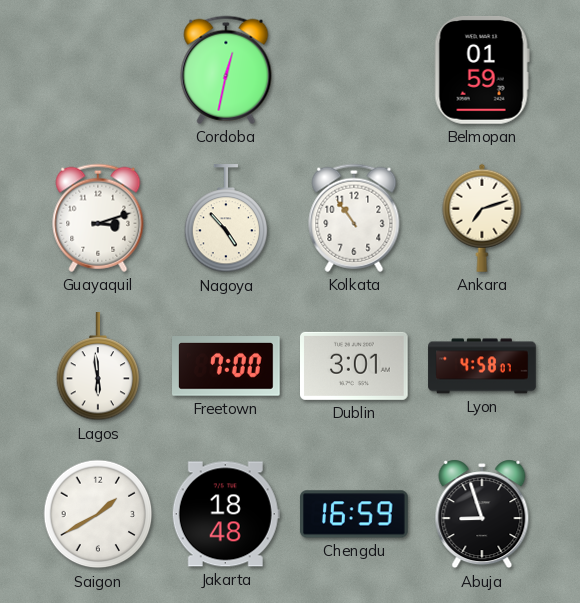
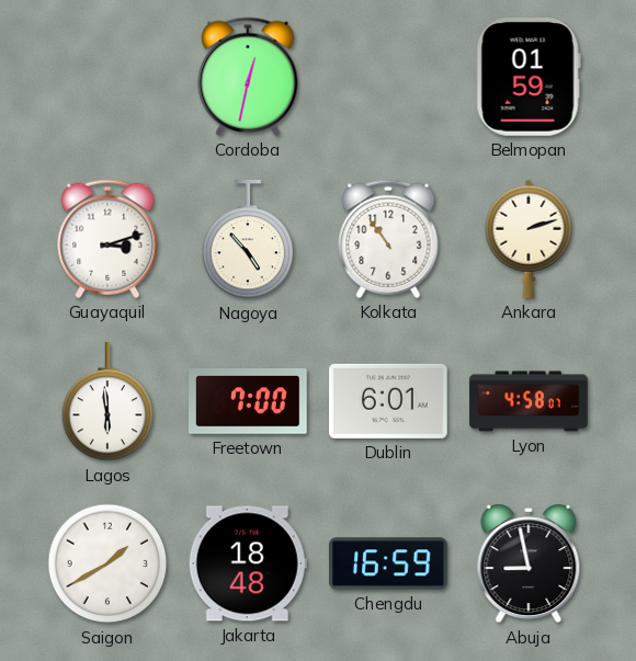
Ankara: 7:12 -> 2:12
Dublin: 3:01 -> 6:01
Abuja: 8:57 -> 8:58
